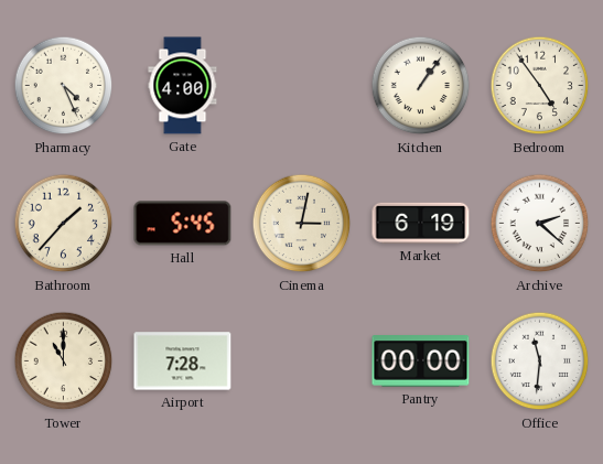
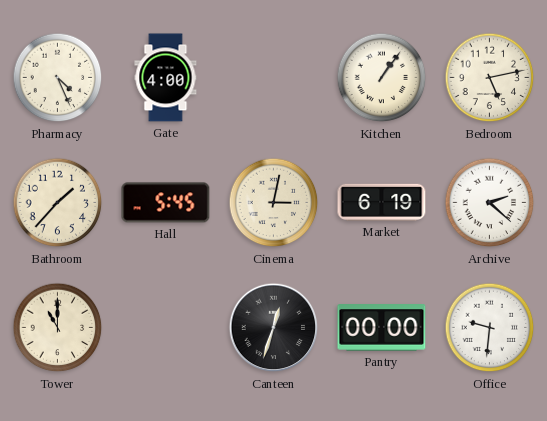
Bedroom: 4:54 -> 5:13
Airport: 7:28 -> none
Canteen: none -> 12:33
Office: 11:31 -> 9:31
